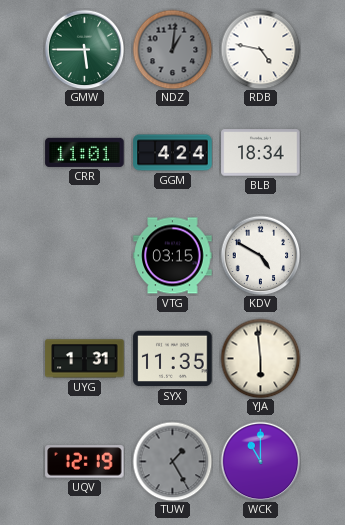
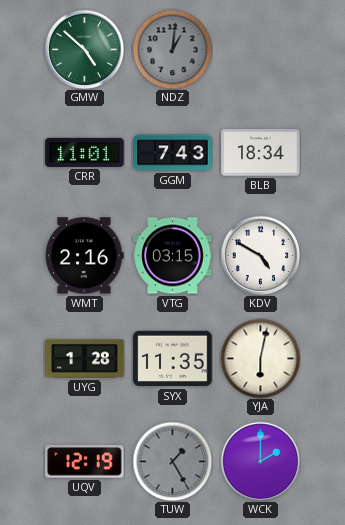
GMW: 5:45 -> 4:52
RDB: 4:47 -> none
GGM: 4:24 -> 7:43
WMT: none -> 2:16
UYG: 1:31 -> 1:28
YJA: 5:59 -> 6:02
WCK: 11:00 -> 2:00
